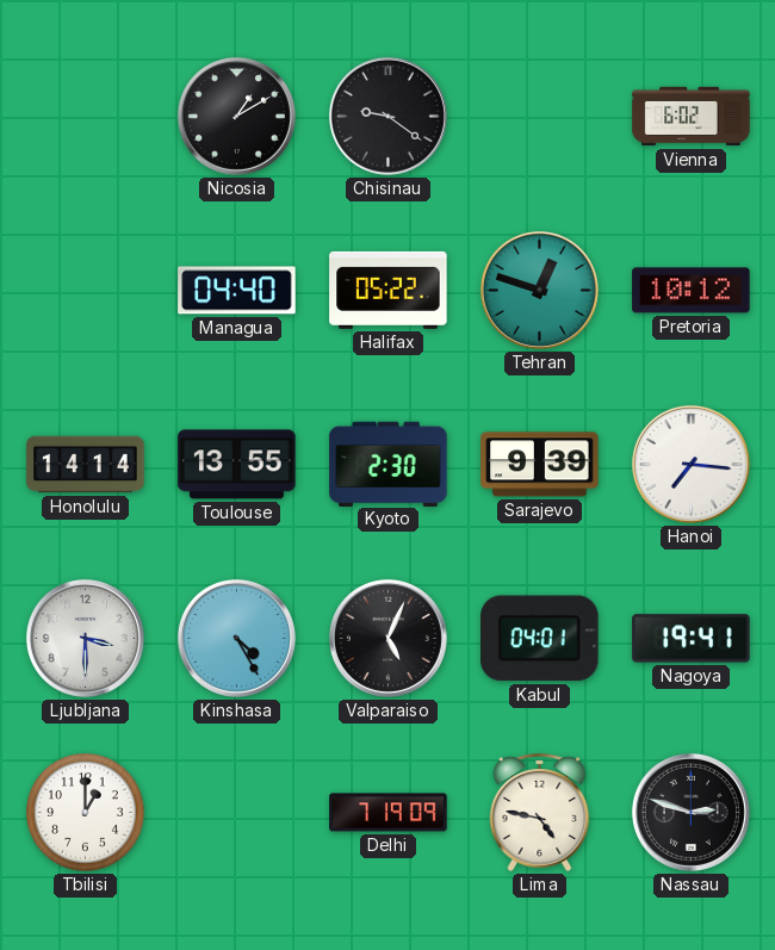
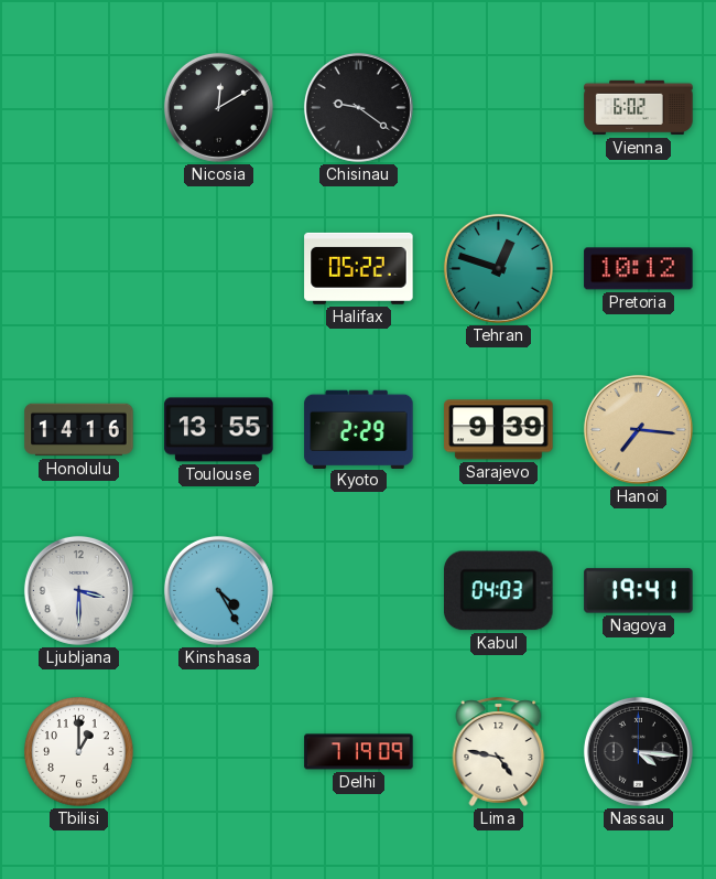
Nicosia: 1:10 -> 12:10
Managua: 04:40 -> none
Honolulu: 14:14 -> 14:16
Kyoto: 2:30 -> 2:29
Hanoi dial: white -> champagne
Valparaiso: 5:04 -> none
Kabul: 04:01 -> 04:03
Nassau: 2:48 -> 4:16
